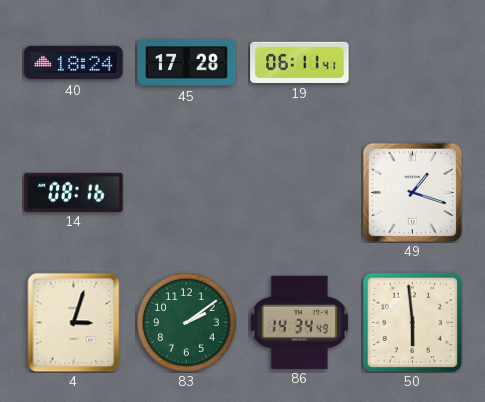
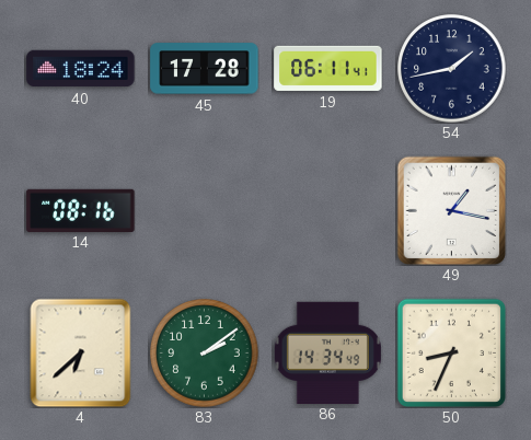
54: none -> 1:43
49: 1:18 -> 1:17
4: 3:03 -> 6:38
50: 5:59 -> 8:34
